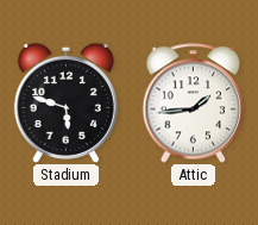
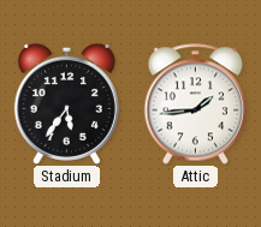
Stadium: 5:48 -> 5:36
